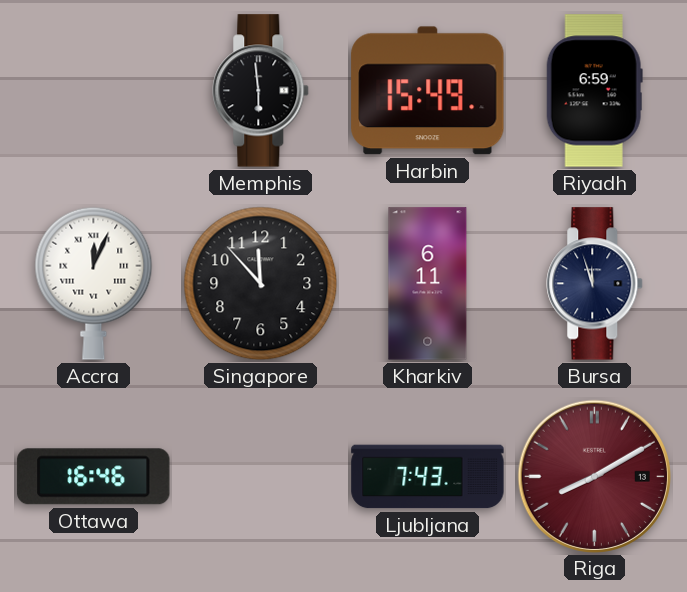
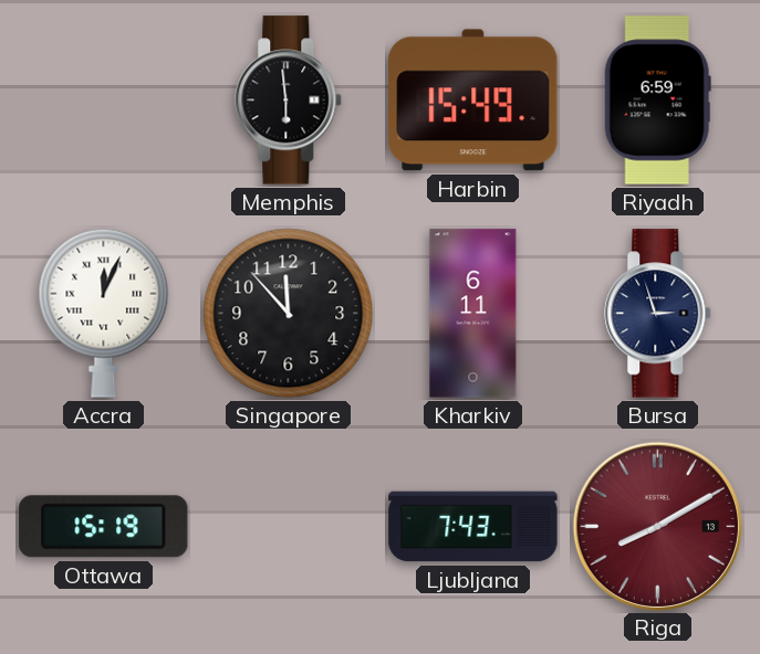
Bursa: 11:57 -> 2:57
Ottawa: 16:46 -> 15:19
